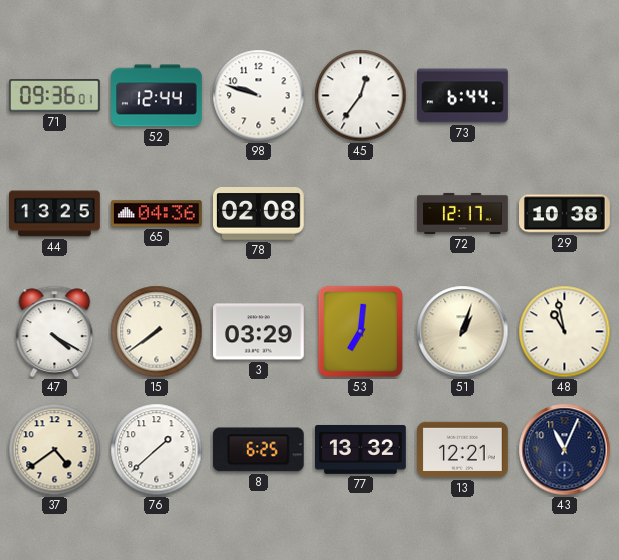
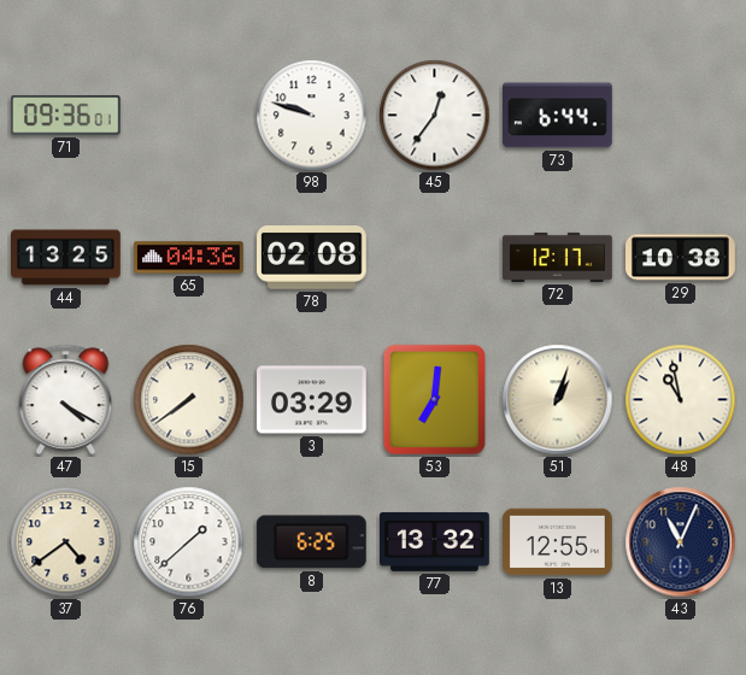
52: 12:44 -> none
13: 12:21 -> 12:55
